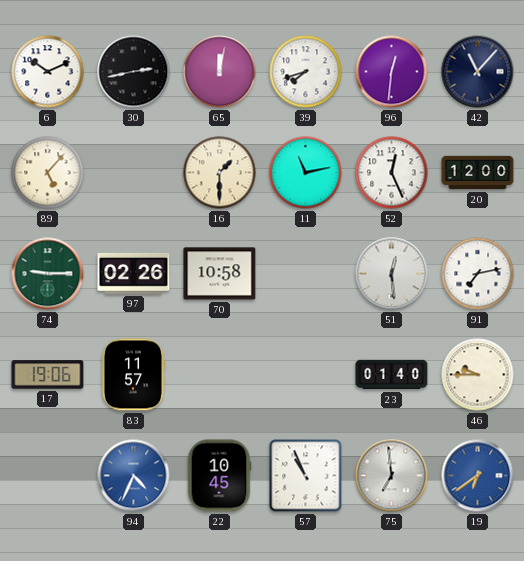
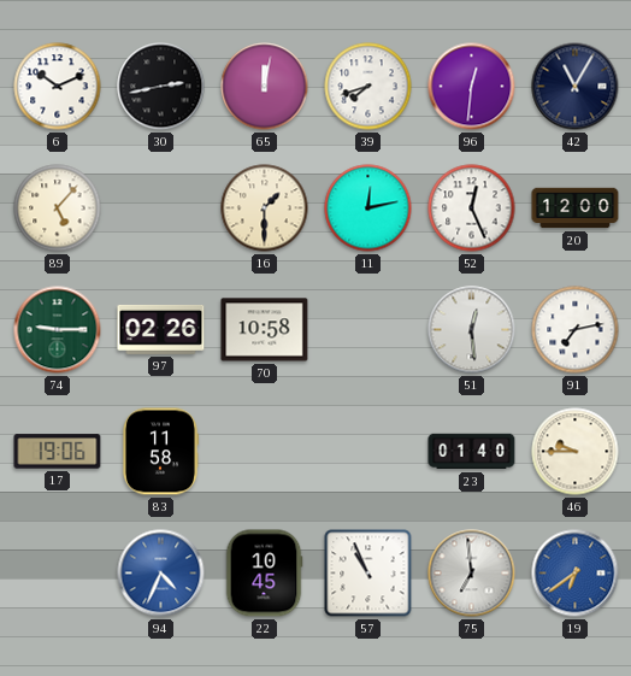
42: 11:07 -> 11:05
11: 11:13 -> 12:13
83: 11:57 -> 11:58
